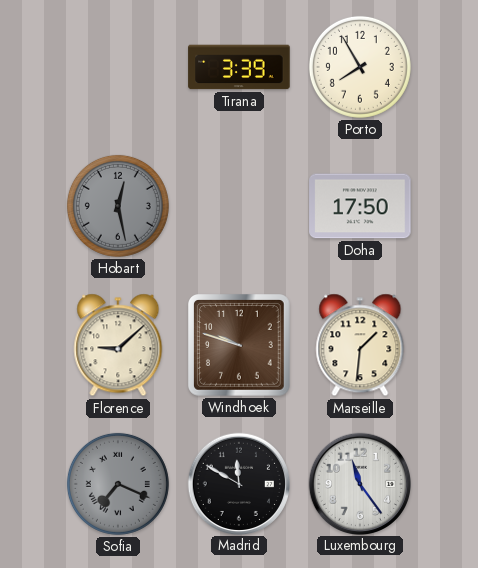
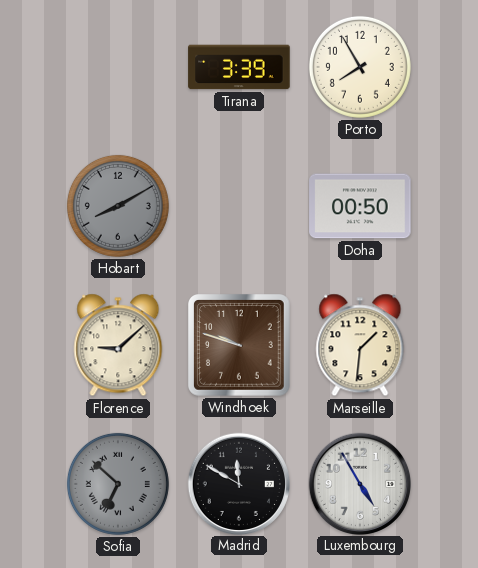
Hobart: 12:28 -> 8:10
Doha: 17:50 -> 00:50
Sofia: 7:19 -> 6:52
Luxembourg: 11:24 -> 4:55
